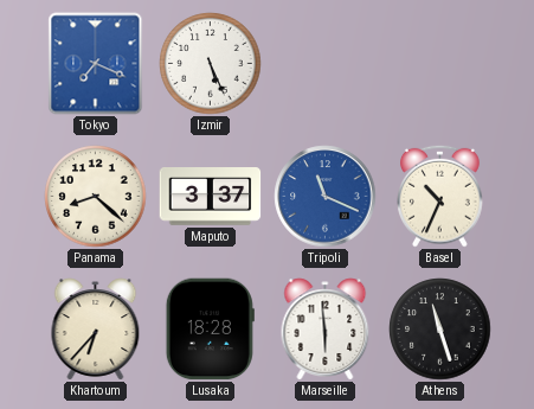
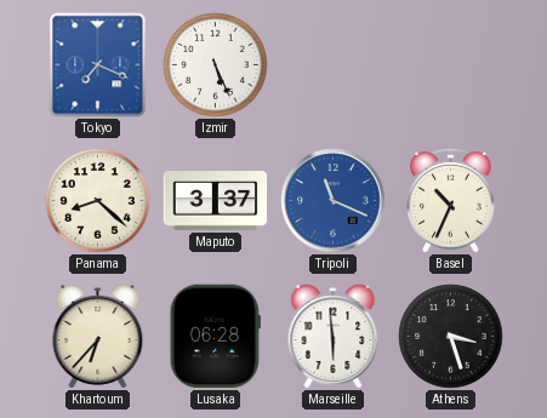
Lusaka: 18:28 -> 06:28
Athens: 11:27 -> 3:27
